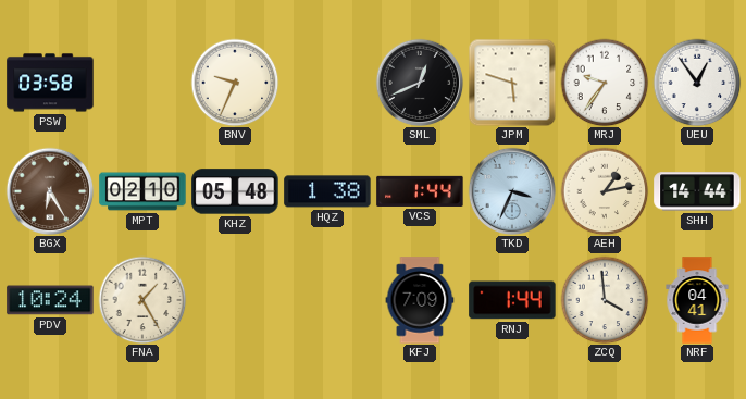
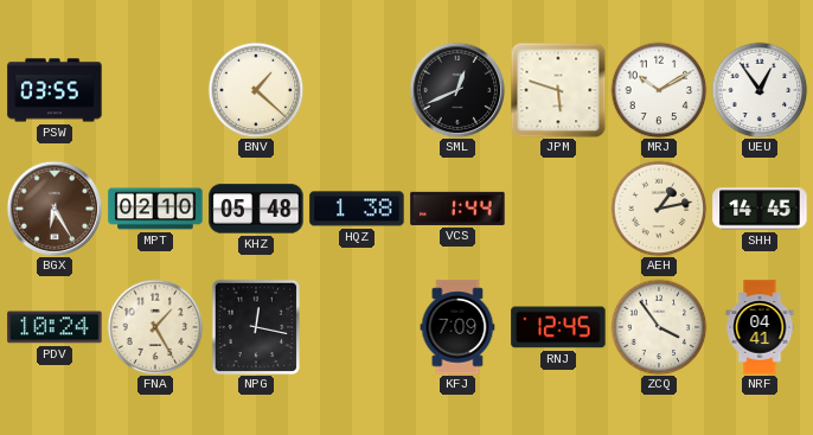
PSW: 03:58 -> 03:55
BNV: 9:34 -> 1:22
MRJ: 9:36 -> 10:10
TKD: 3:34 -> none
SHH: 14:44 -> 14:45
NPG: none -> 12:17
RNJ: 1:44 -> 12:45
ZCQ: 3:59 -> 3:54
